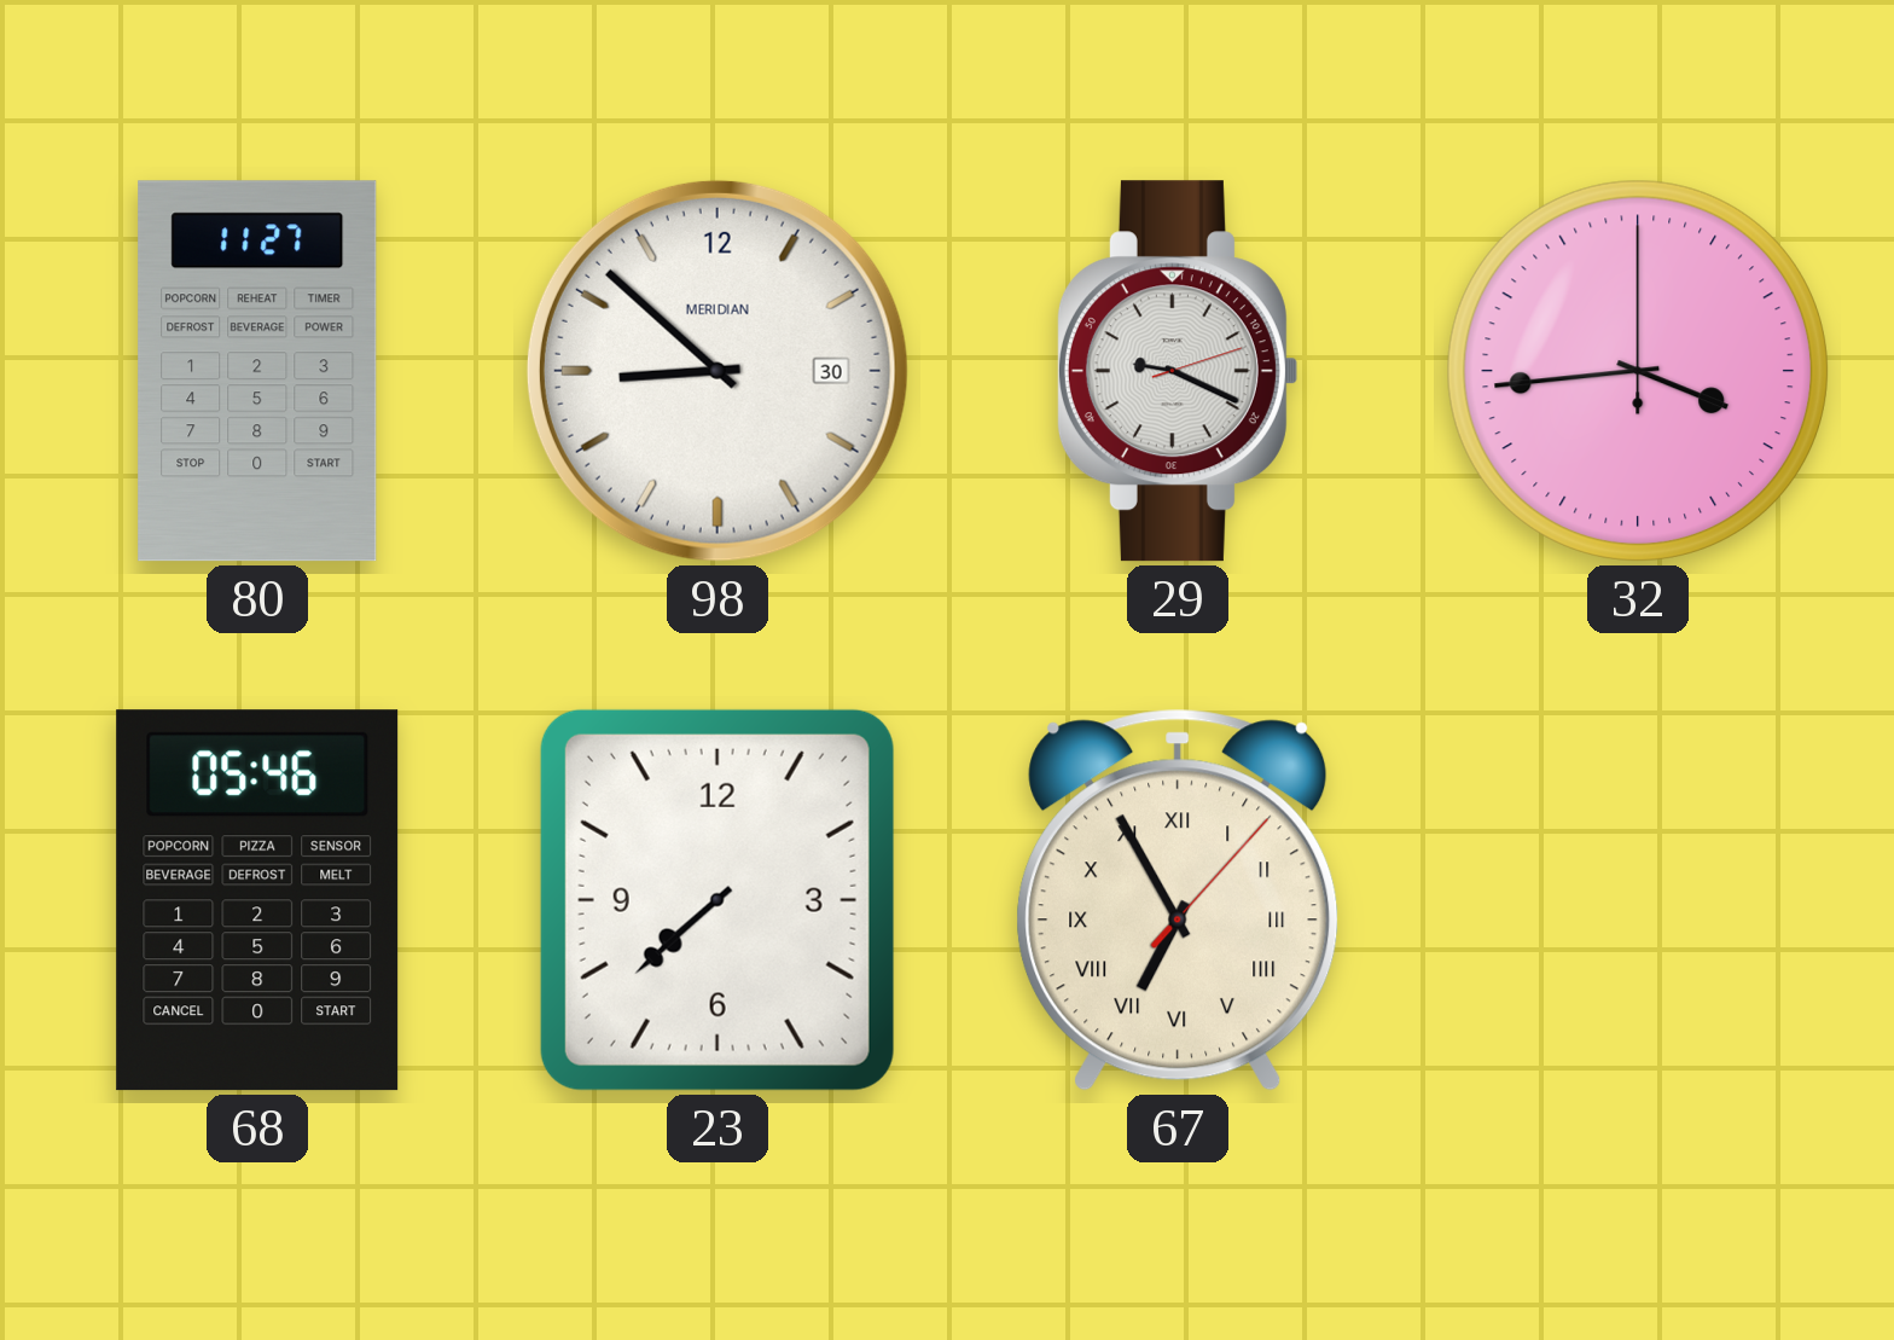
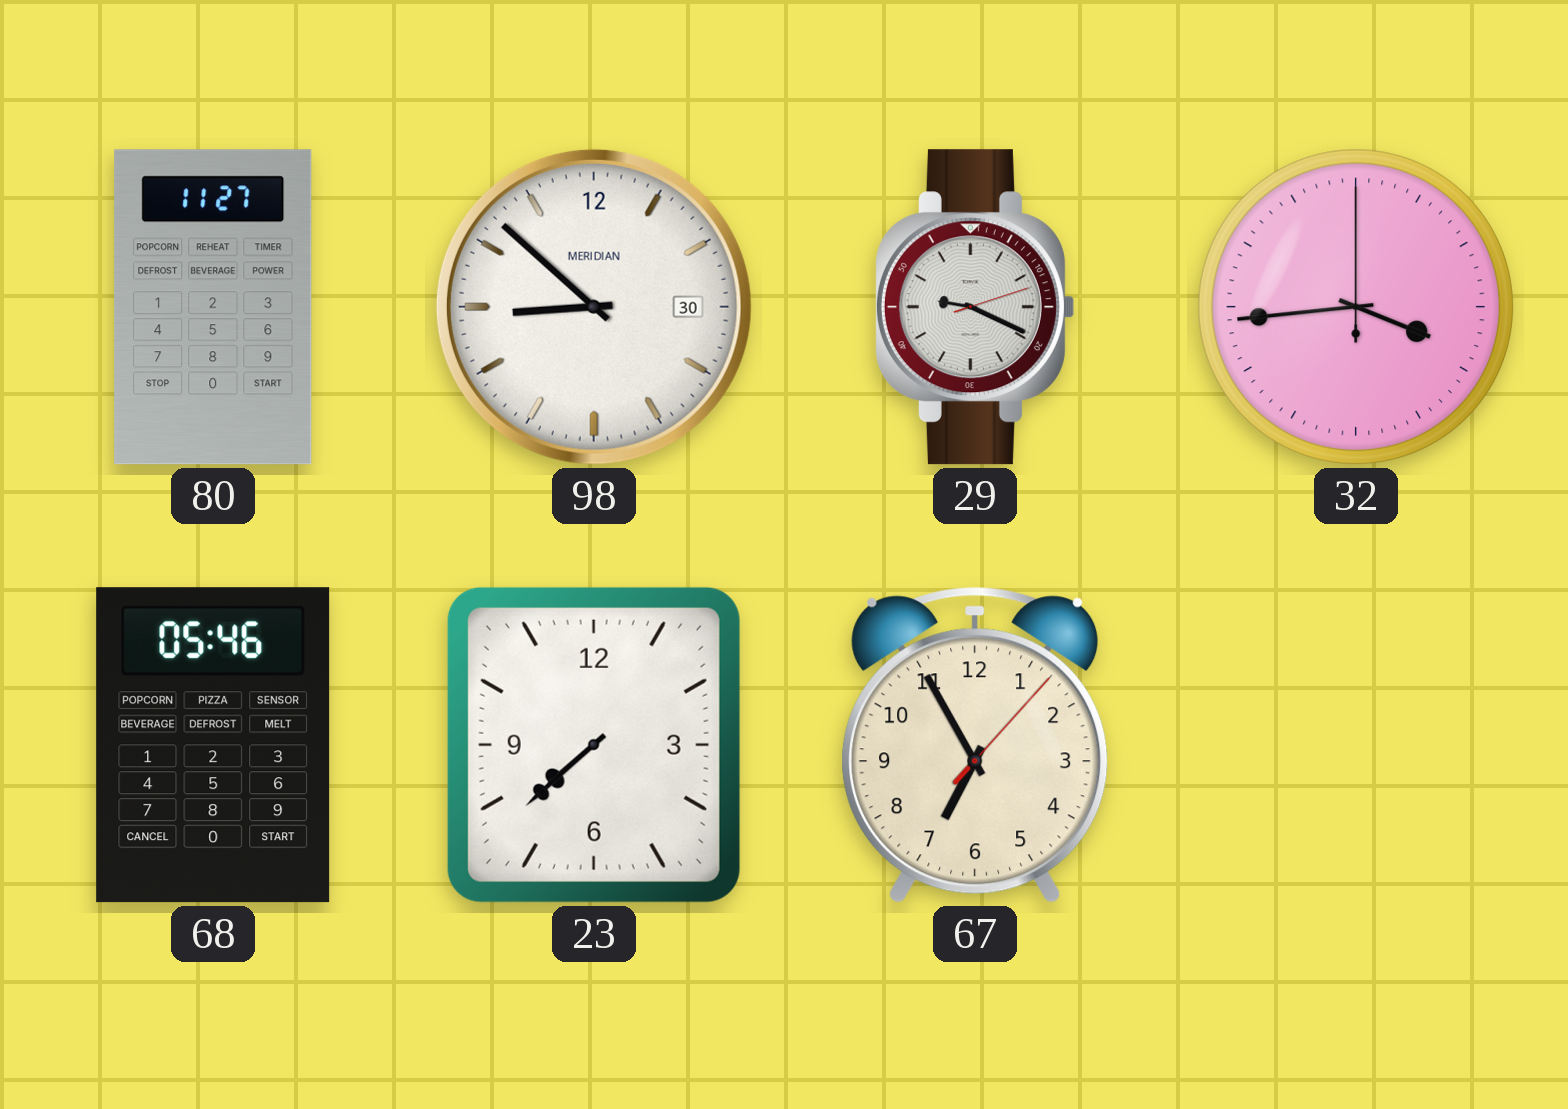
67 numerals: Roman -> Arabic
